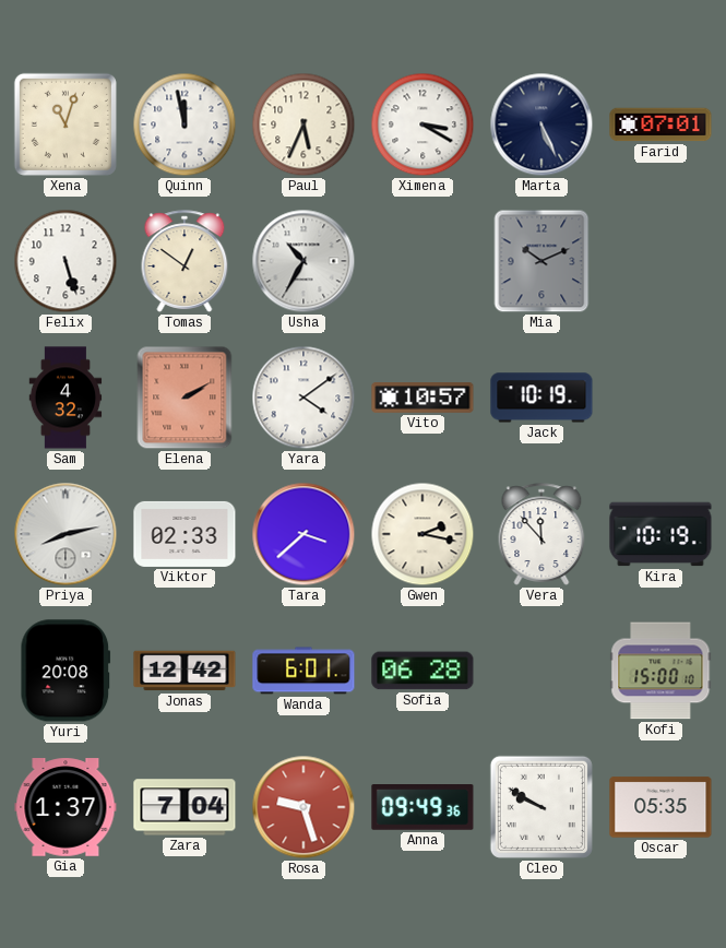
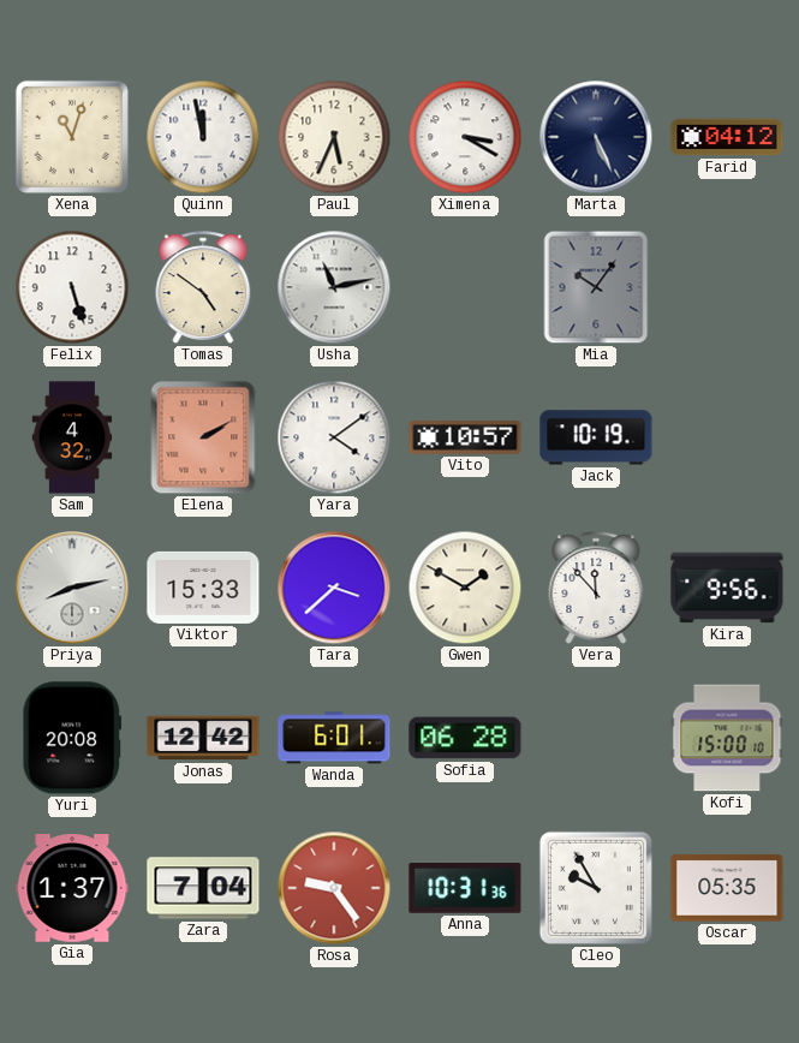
Farid: 07:01 -> 04:12
Tomas: 12:51 -> 4:51
Usha: 10:35 -> 11:13
Mia: 10:11 -> 10:06
Viktor: 02:33 -> 15:33
Gwen: 2:17 -> 1:50
Kira: 10:19 -> 9:56
Rosa: 9:27 -> 9:24
Anna: 09:49 -> 10:31
Cleo: 9:50 -> 9:55
